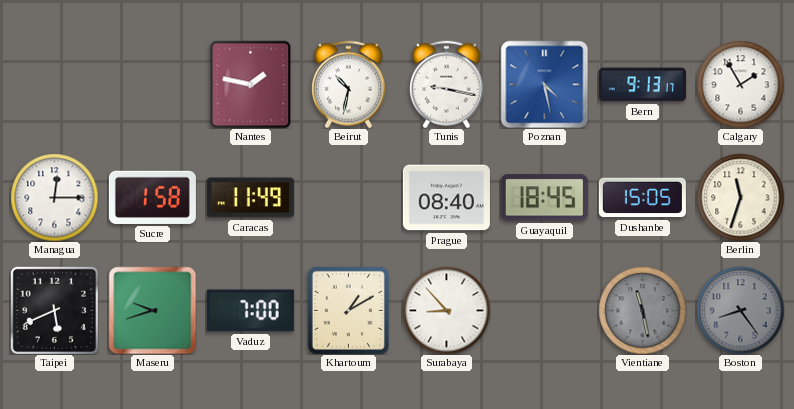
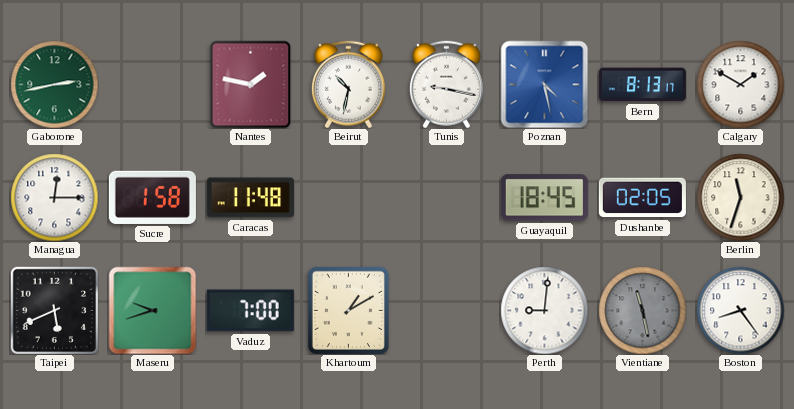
Gaborone: none -> 2:43
Bern: 9:13 -> 8:13
Calgary: 1:55 -> 1:50
Caracas: 11:49 -> 11:48
Prague: 08:40 -> none
Dushanbe: 15:05 -> 02:05
Surabaya: 8:53 -> none
Perth: none -> 9:01
Boston dial: grey -> white
